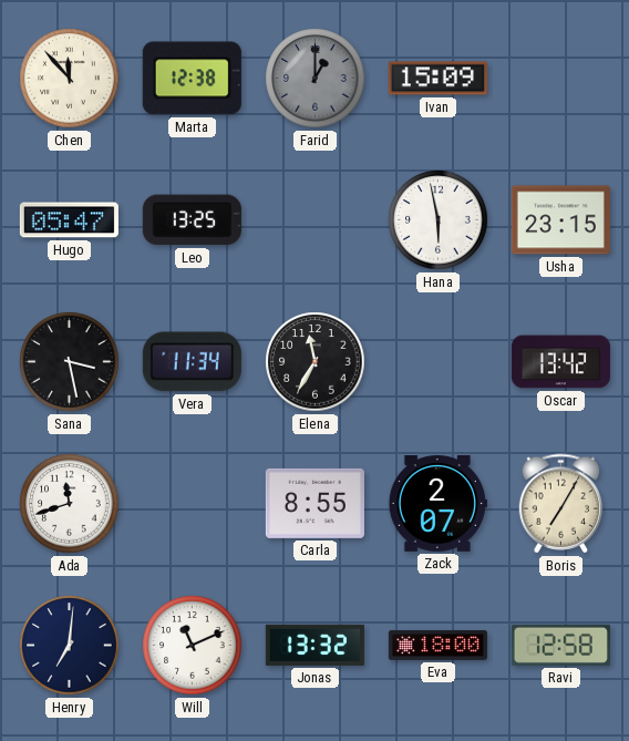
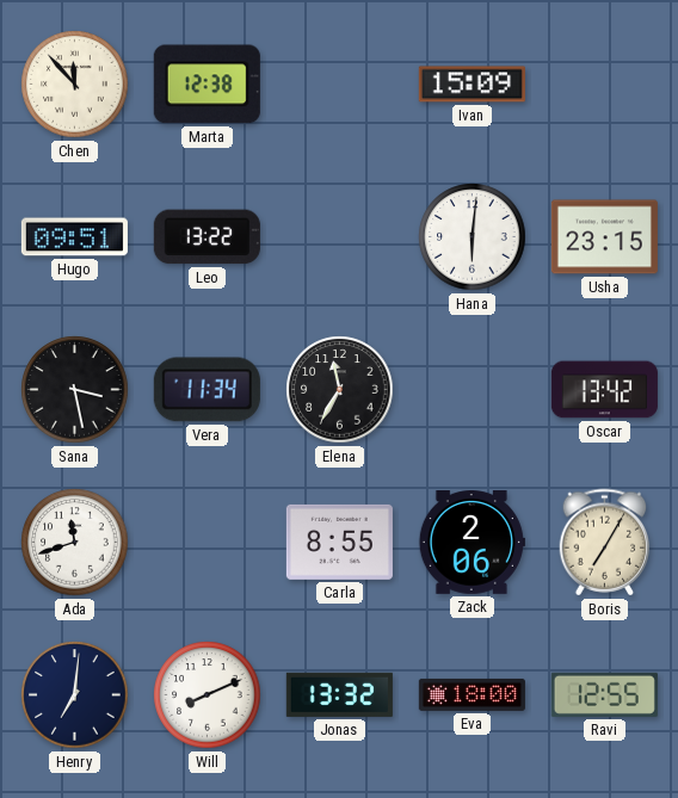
Farid: 1:00 -> none
Hugo: 05:47 -> 09:51
Leo: 13:25 -> 13:22
Hana: 5:58 -> 6:01
Zack: 2:07 -> 2:06
Will: 11:11 -> 8:11
Ravi: 12:58 -> 12:55
